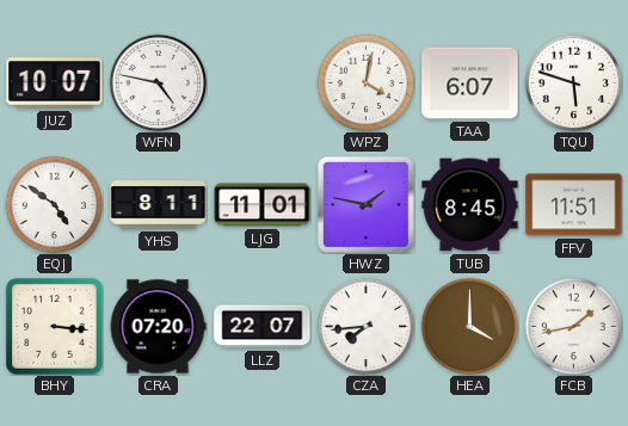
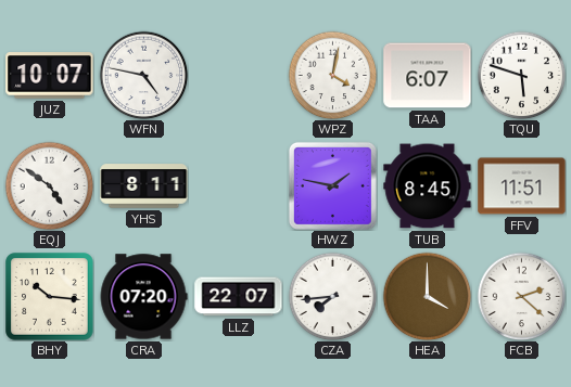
LJG: 11:01 -> none
BHY: 3:16 -> 10:16
FCB: 1:43 -> 2:22
